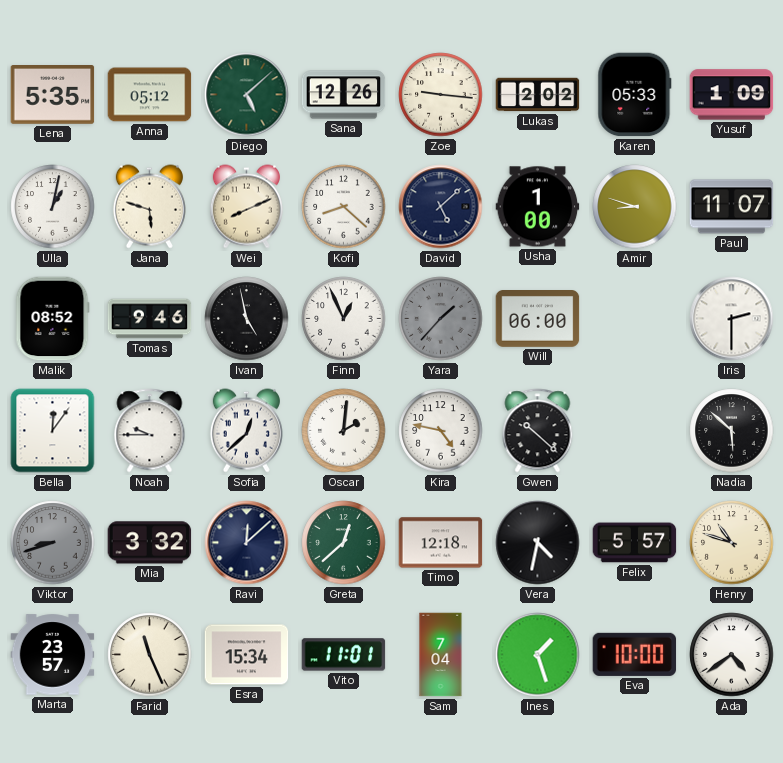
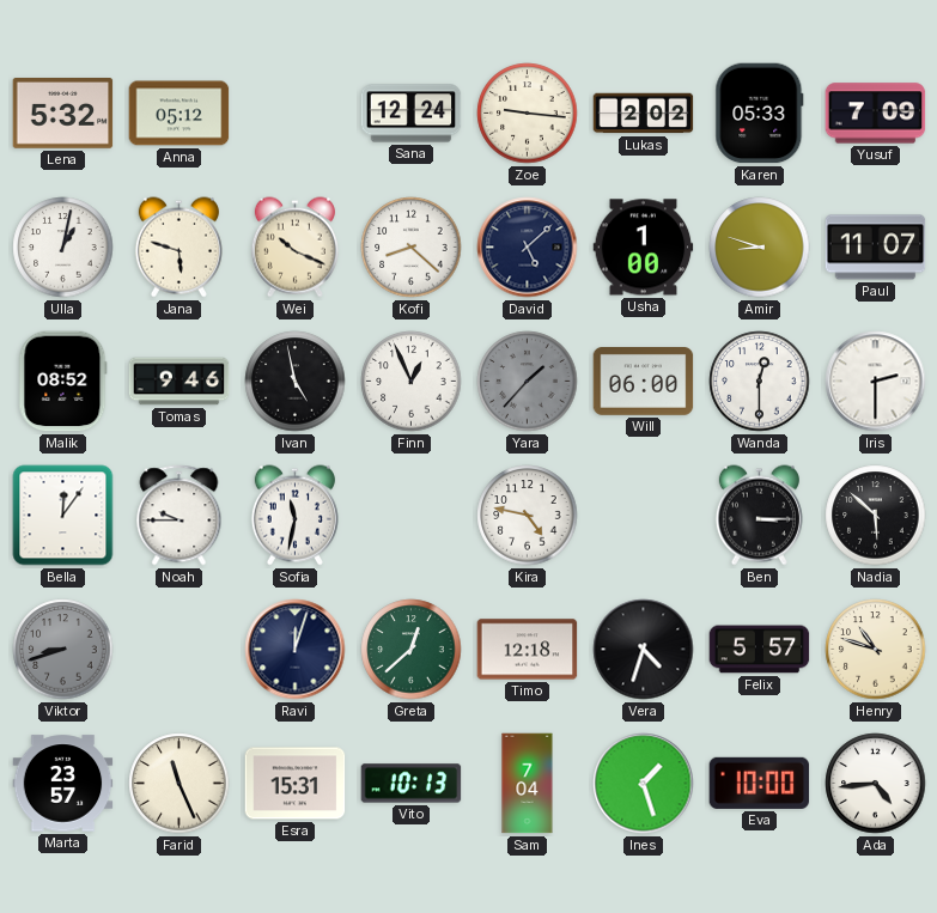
Lena: 5:35 -> 5:32
Diego: 5:08 -> none
Sana: 12:26 -> 12:24
Yusuf: 1:09 -> 7:09
Wei: 8:11 -> 10:19
Wanda: none -> 12:30
Sofia: 12:38 -> 11:32
Oscar: 2:01 -> none
Gwen: 10:22 -> none
Ben: none -> 3:15
Mia: 3:32 -> none
Ravi: 12:08 -> 12:03
Vera: 4:32 -> 4:33
Esra: 15:34 -> 15:31
Vito: 11:01 -> 10:13
Ada: 4:39 -> 4:44
